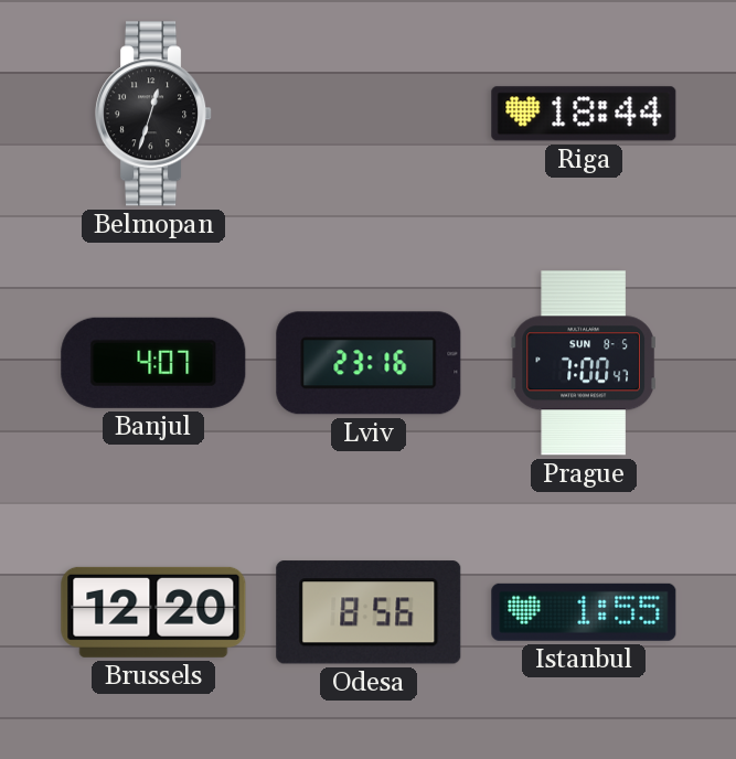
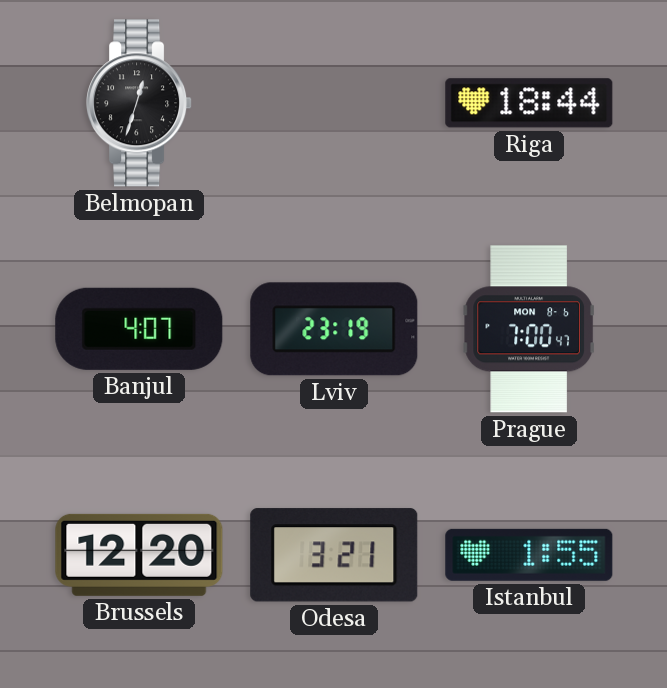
Lviv: 23:16 -> 23:19
Prague date: SUN 8-5 -> MON 8-6
Odesa: 8:56 -> 3:21
